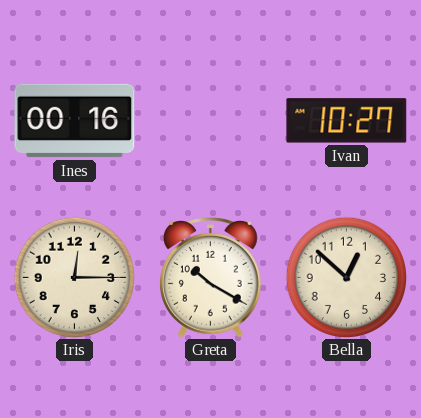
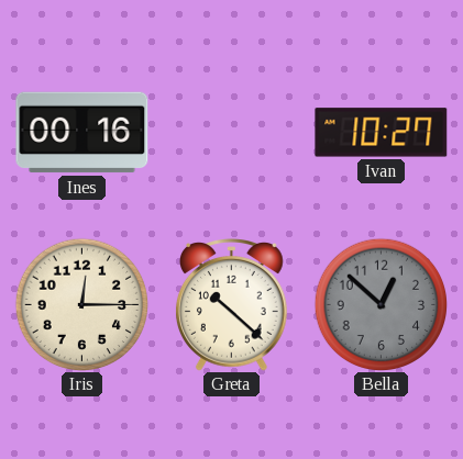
Greta: 10:20 -> 10:22
Bella dial: cream -> grey
